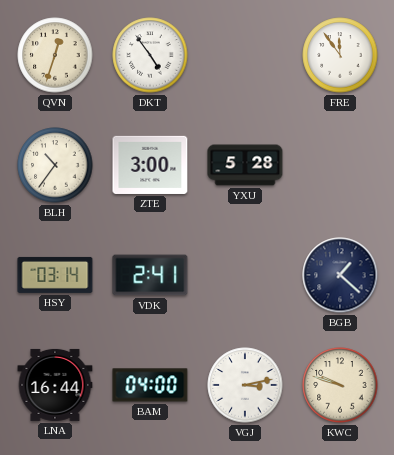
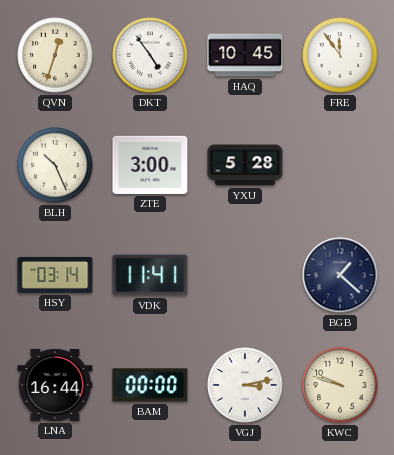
HAQ: none -> 10:45
BLH: 10:36 -> 10:26
VDK: 2:41 -> 11:41
BAM: 04:00 -> 00:00
